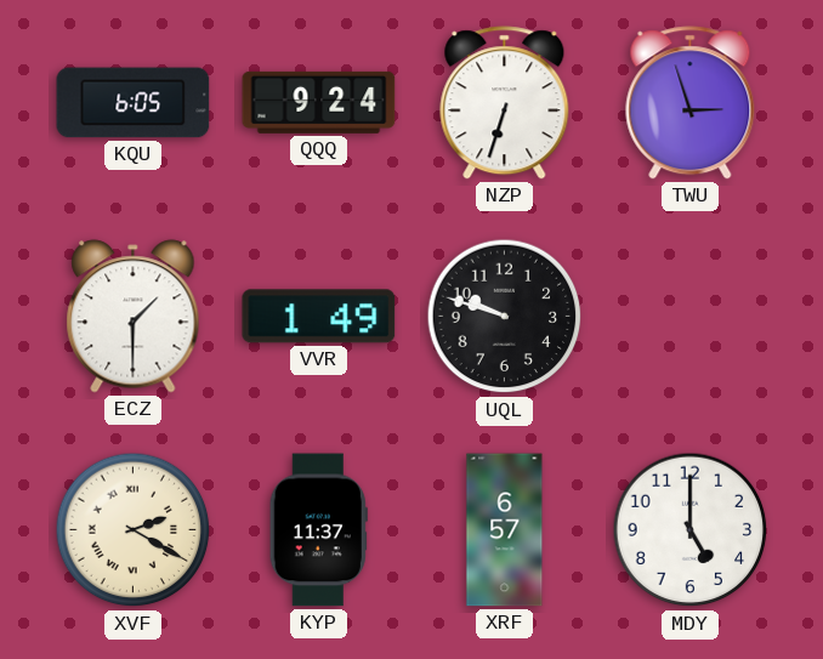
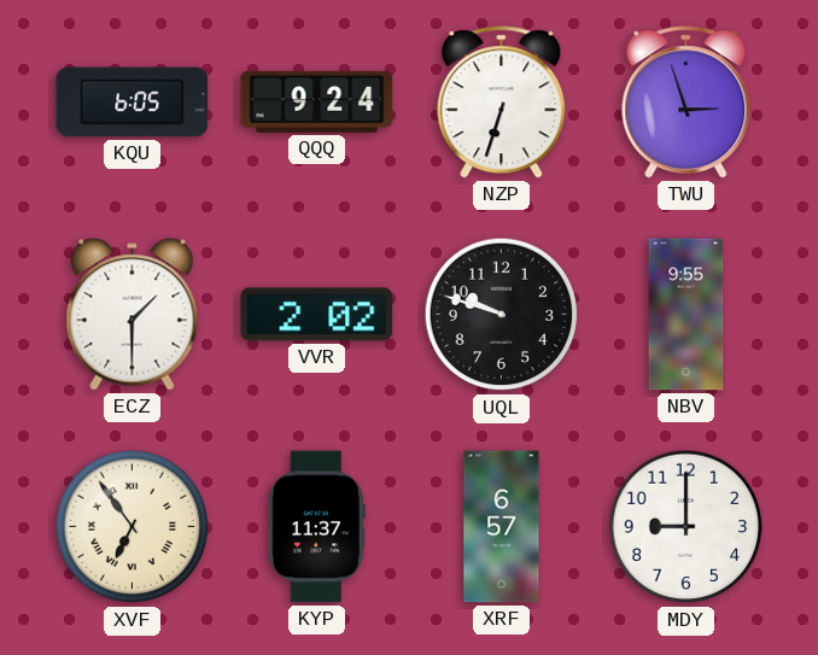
VVR: 1:49 -> 2:02
NBV: none -> 9:55
XVF: 2:20 -> 6:54
MDY: 5:00 -> 9:00
